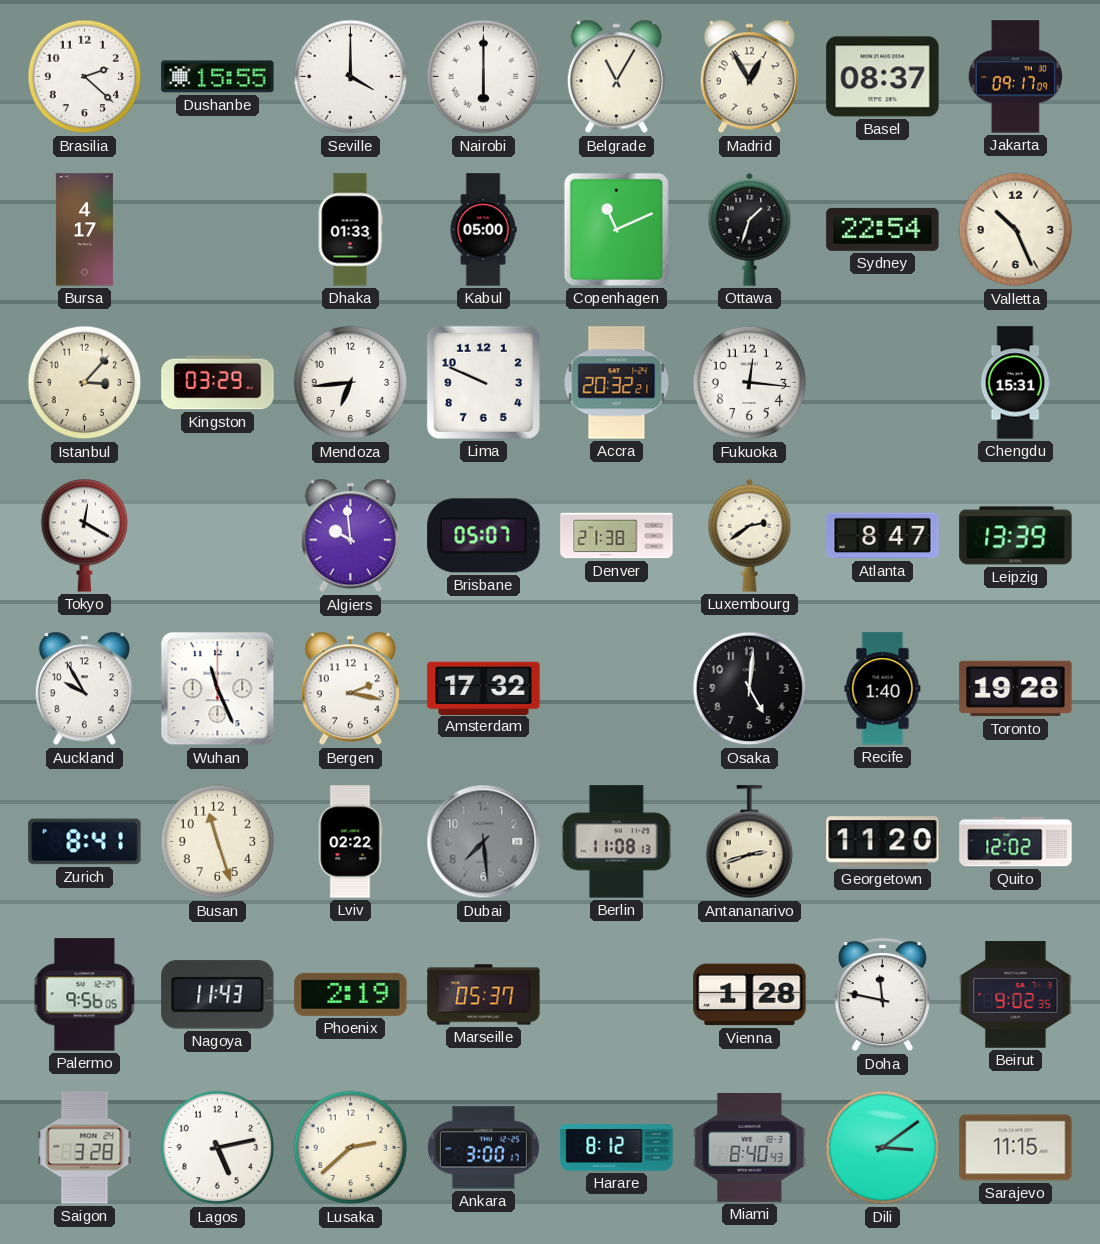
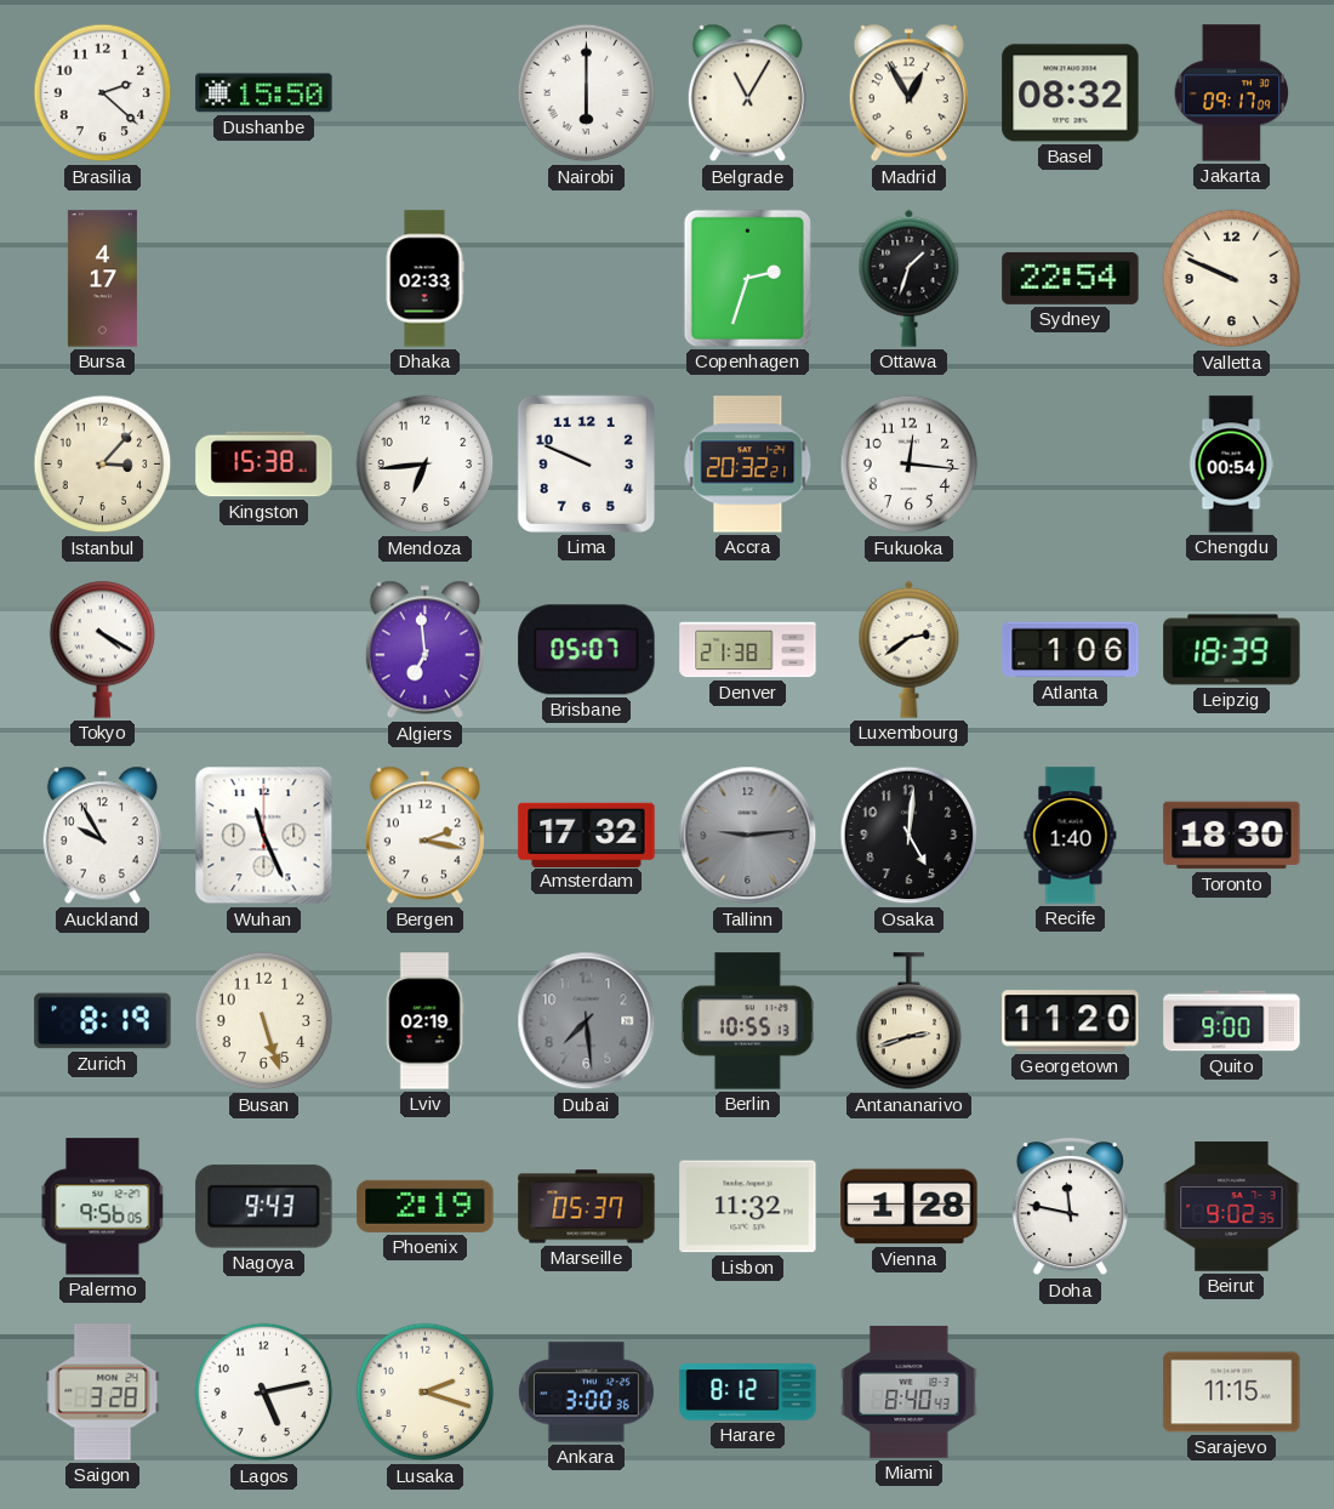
Dushanbe: 15:55 -> 15:50
Seville: 4:00 -> none
Basel: 08:37 -> 08:32
Dhaka: 01:33 -> 02:33
Kabul: 05:00 -> none
Copenhagen: 11:11 -> 2:33
Valletta: 10:26 -> 9:49
Kingston: 03:29 -> 15:38
Chengdu: 15:31 -> 00:54
Tokyo: 12:20 -> 4:20
Algiers: 9:59 -> 6:59
Atlanta: 8:47 -> 1:06
Leipzig: 13:39 -> 18:39
Tallinn: none -> 9:14
Toronto: 19:28 -> 18:30
Zurich: 8:41 -> 8:19
Busan: 11:27 -> 5:27
Lviv: 02:22 -> 02:19
Berlin: 11:08 -> 10:55
Quito: 12:02 -> 9:00
Nagoya: 11:43 -> 9:43
Lisbon: none -> 11:32
Lusaka: 2:38 -> 2:18
Ankara: 3:00:17 -> 3:00:36
Dili: 3:09 -> none
